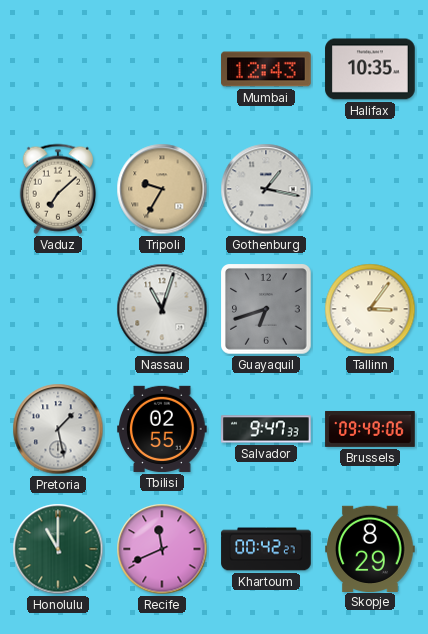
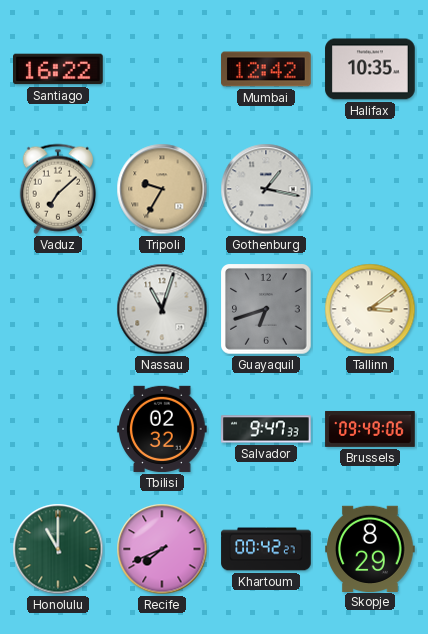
Santiago: none -> 16:22
Mumbai: 12:43 -> 12:42
Tallinn: 3:06 -> 3:09
Pretoria: 1:28 -> none
Tbilisi: 02:55 -> 02:32
Recife: 11:41 -> 7:41
